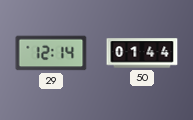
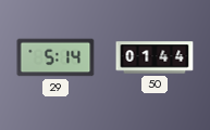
29: 12:14 -> 5:14
